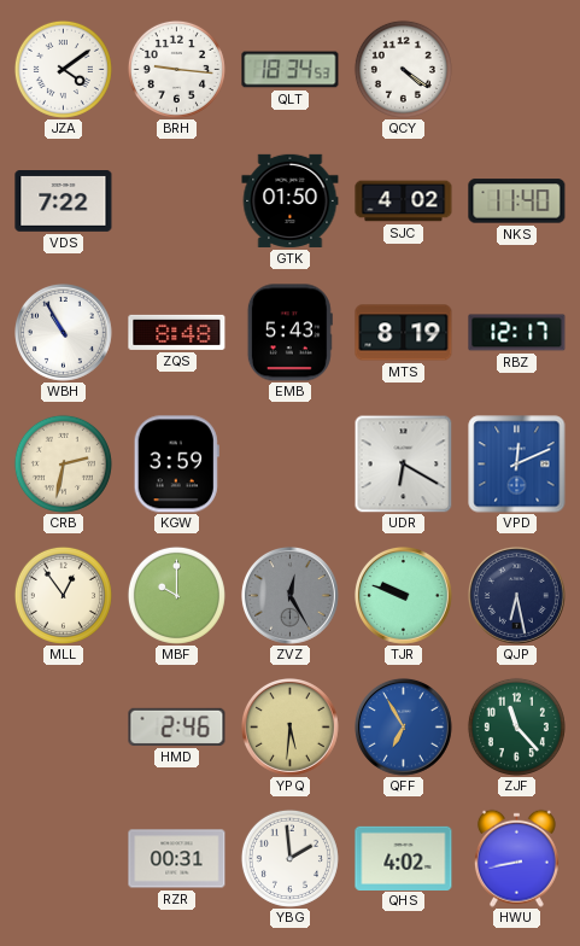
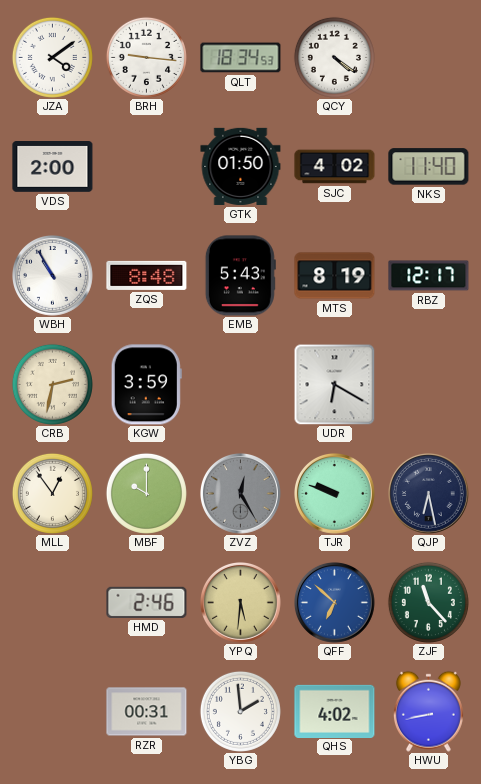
VDS: 7:22 -> 2:00
VPD: 12:11 -> none
QFF: 6:55 -> 6:52
